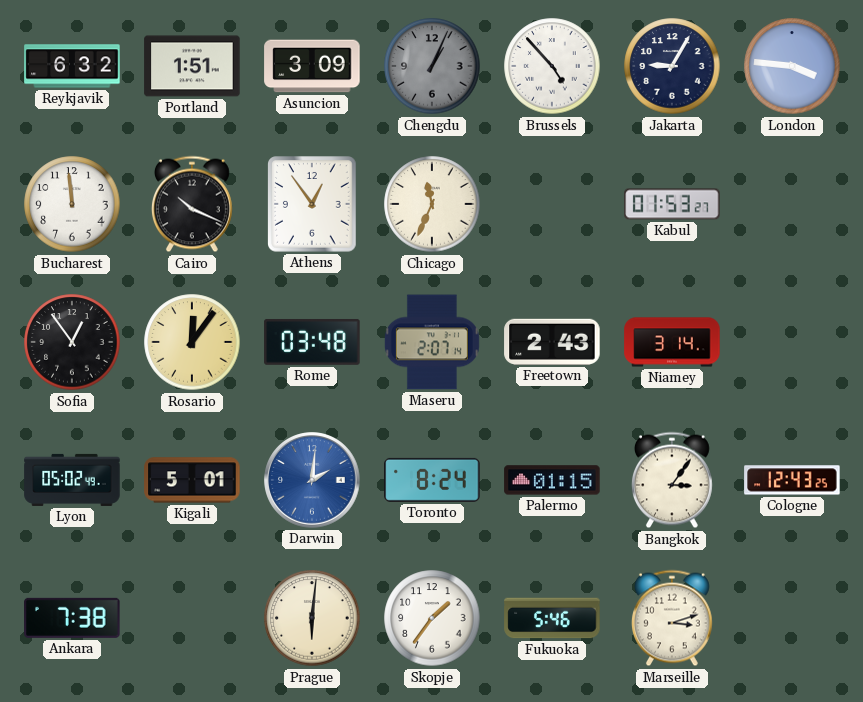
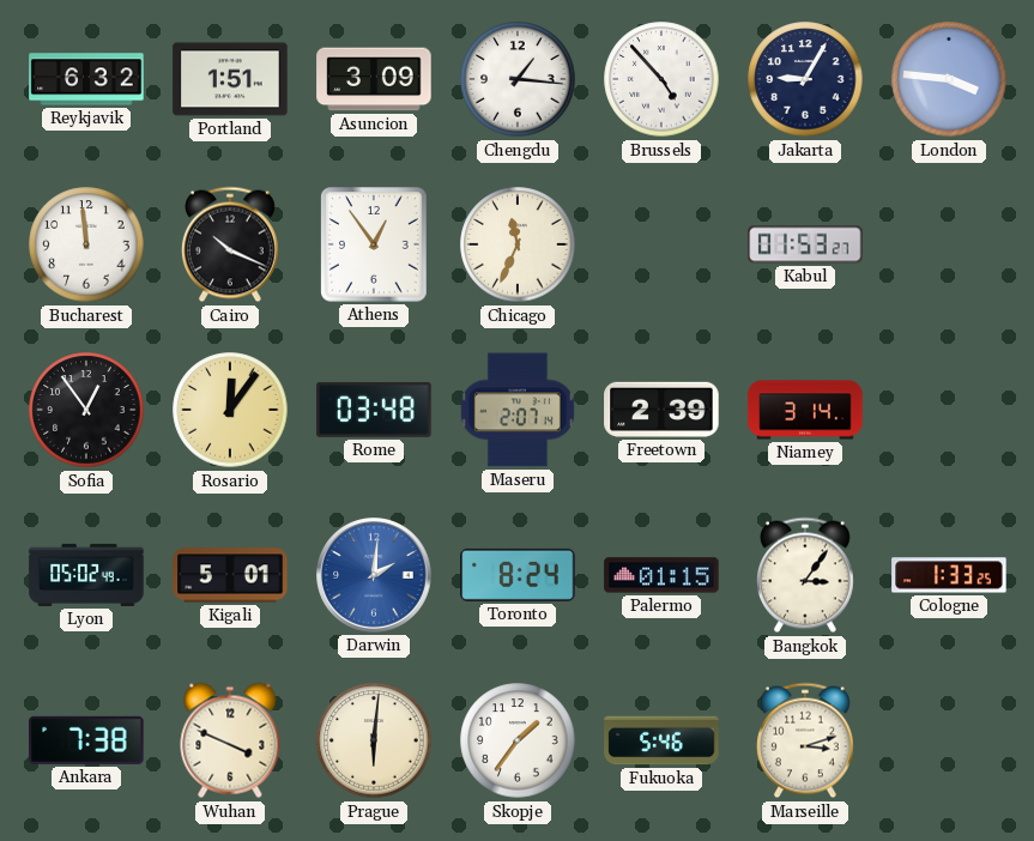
Chengdu: 1:04 -> 1:16
Chengdu dial: grey -> white
Freetown: 2:43 -> 2:39
Cologne: 12:43 -> 1:33
Wuhan: none -> 3:49
